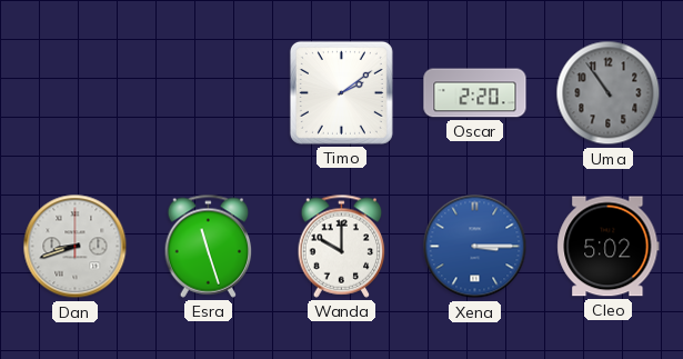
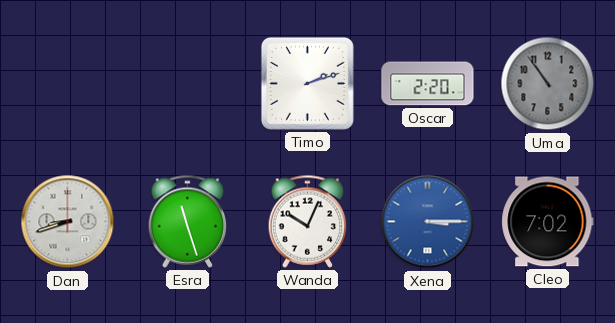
Timo: 2:09 -> 2:12
Wanda: 10:00 -> 10:04
Cleo: 5:02 -> 7:02
